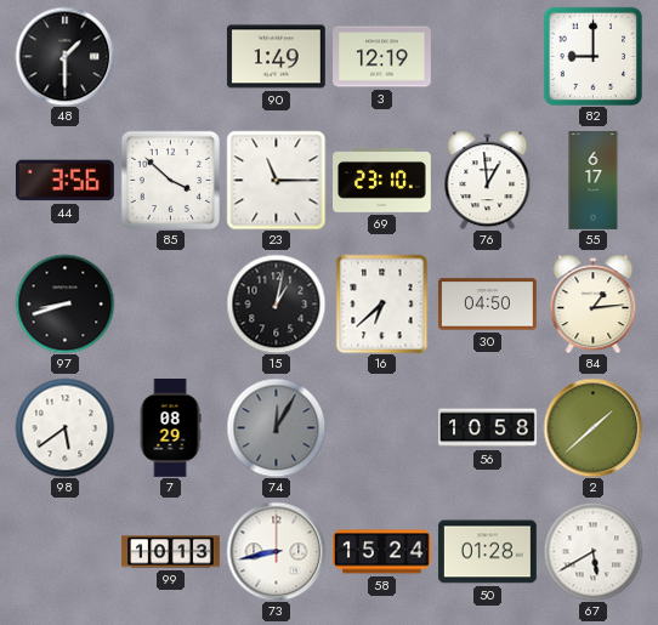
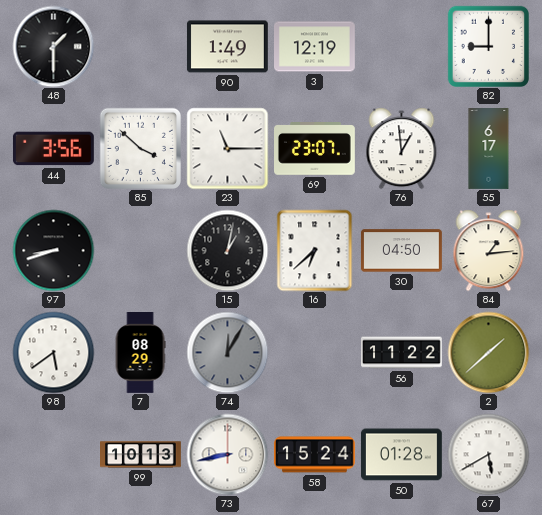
69: 23:10 -> 23:07
56: 10:58 -> 11:22
